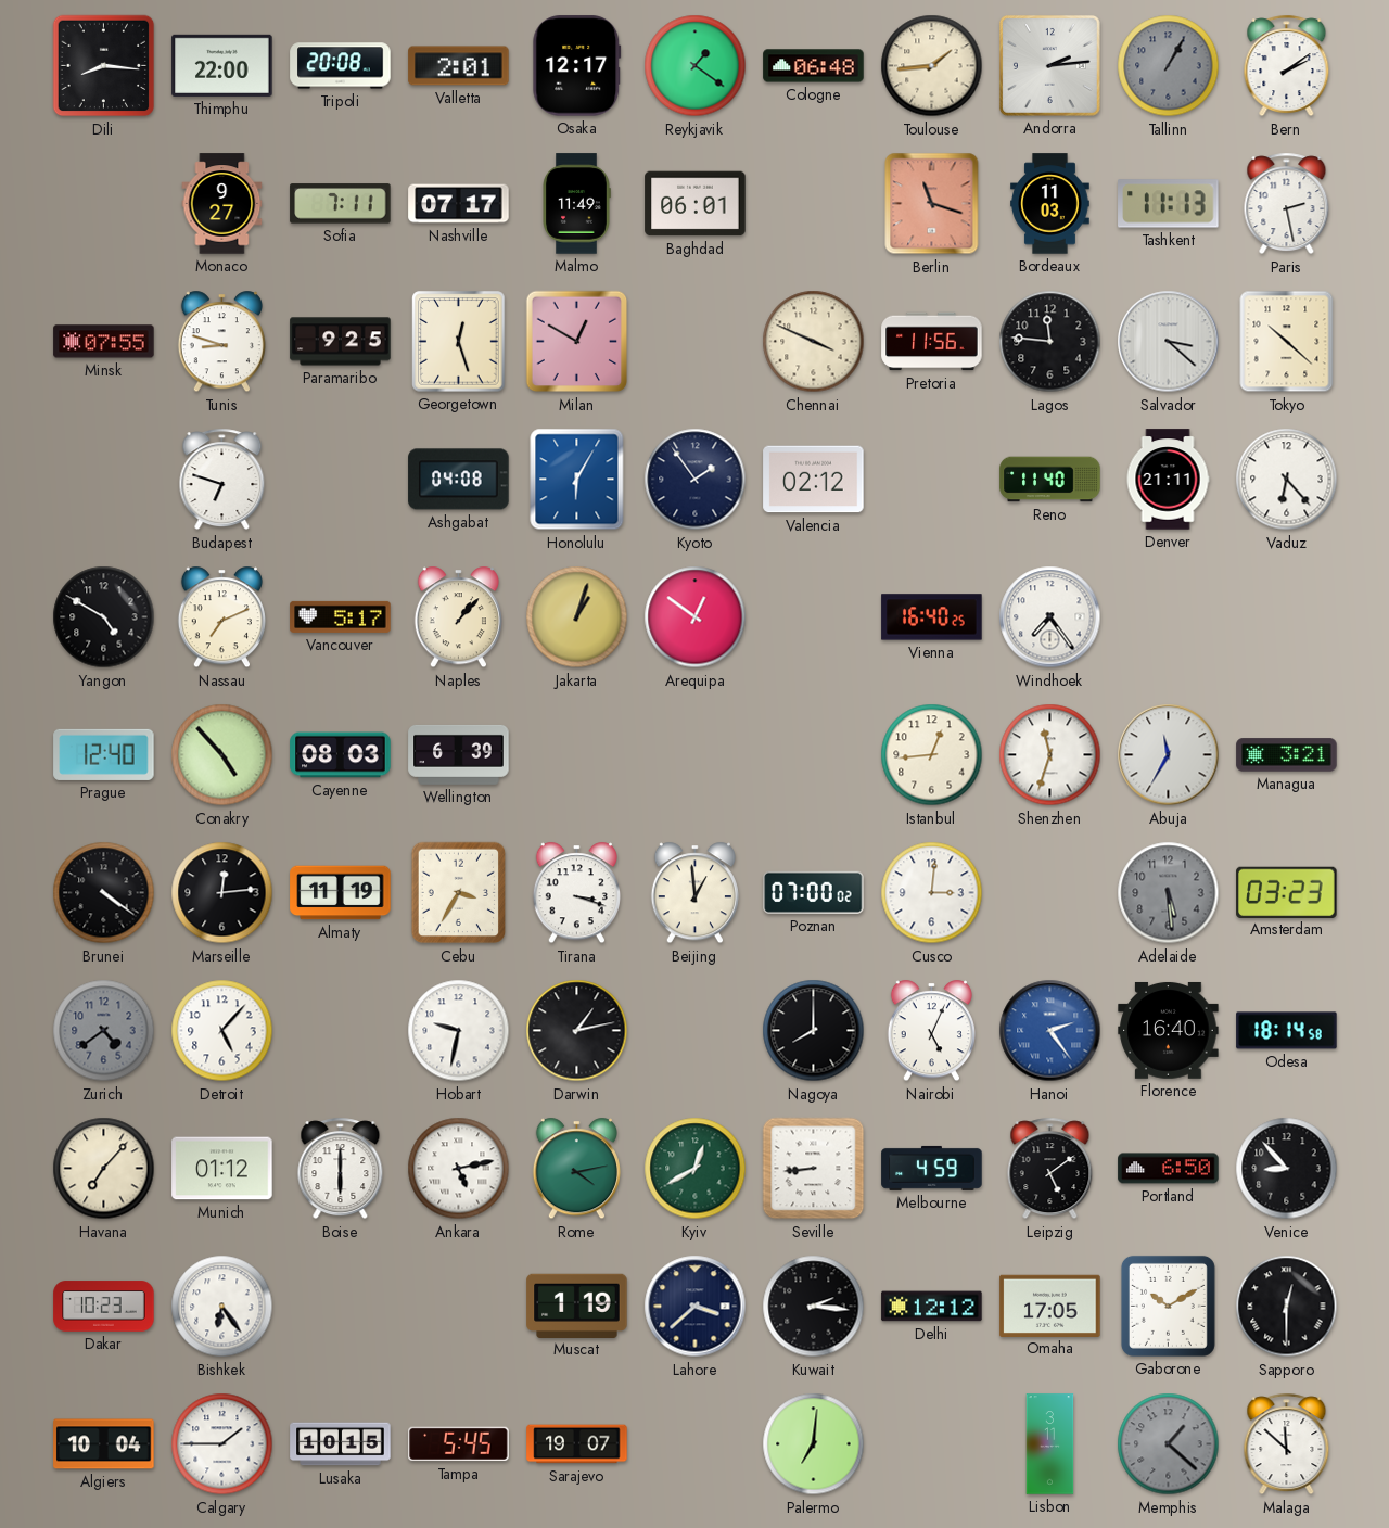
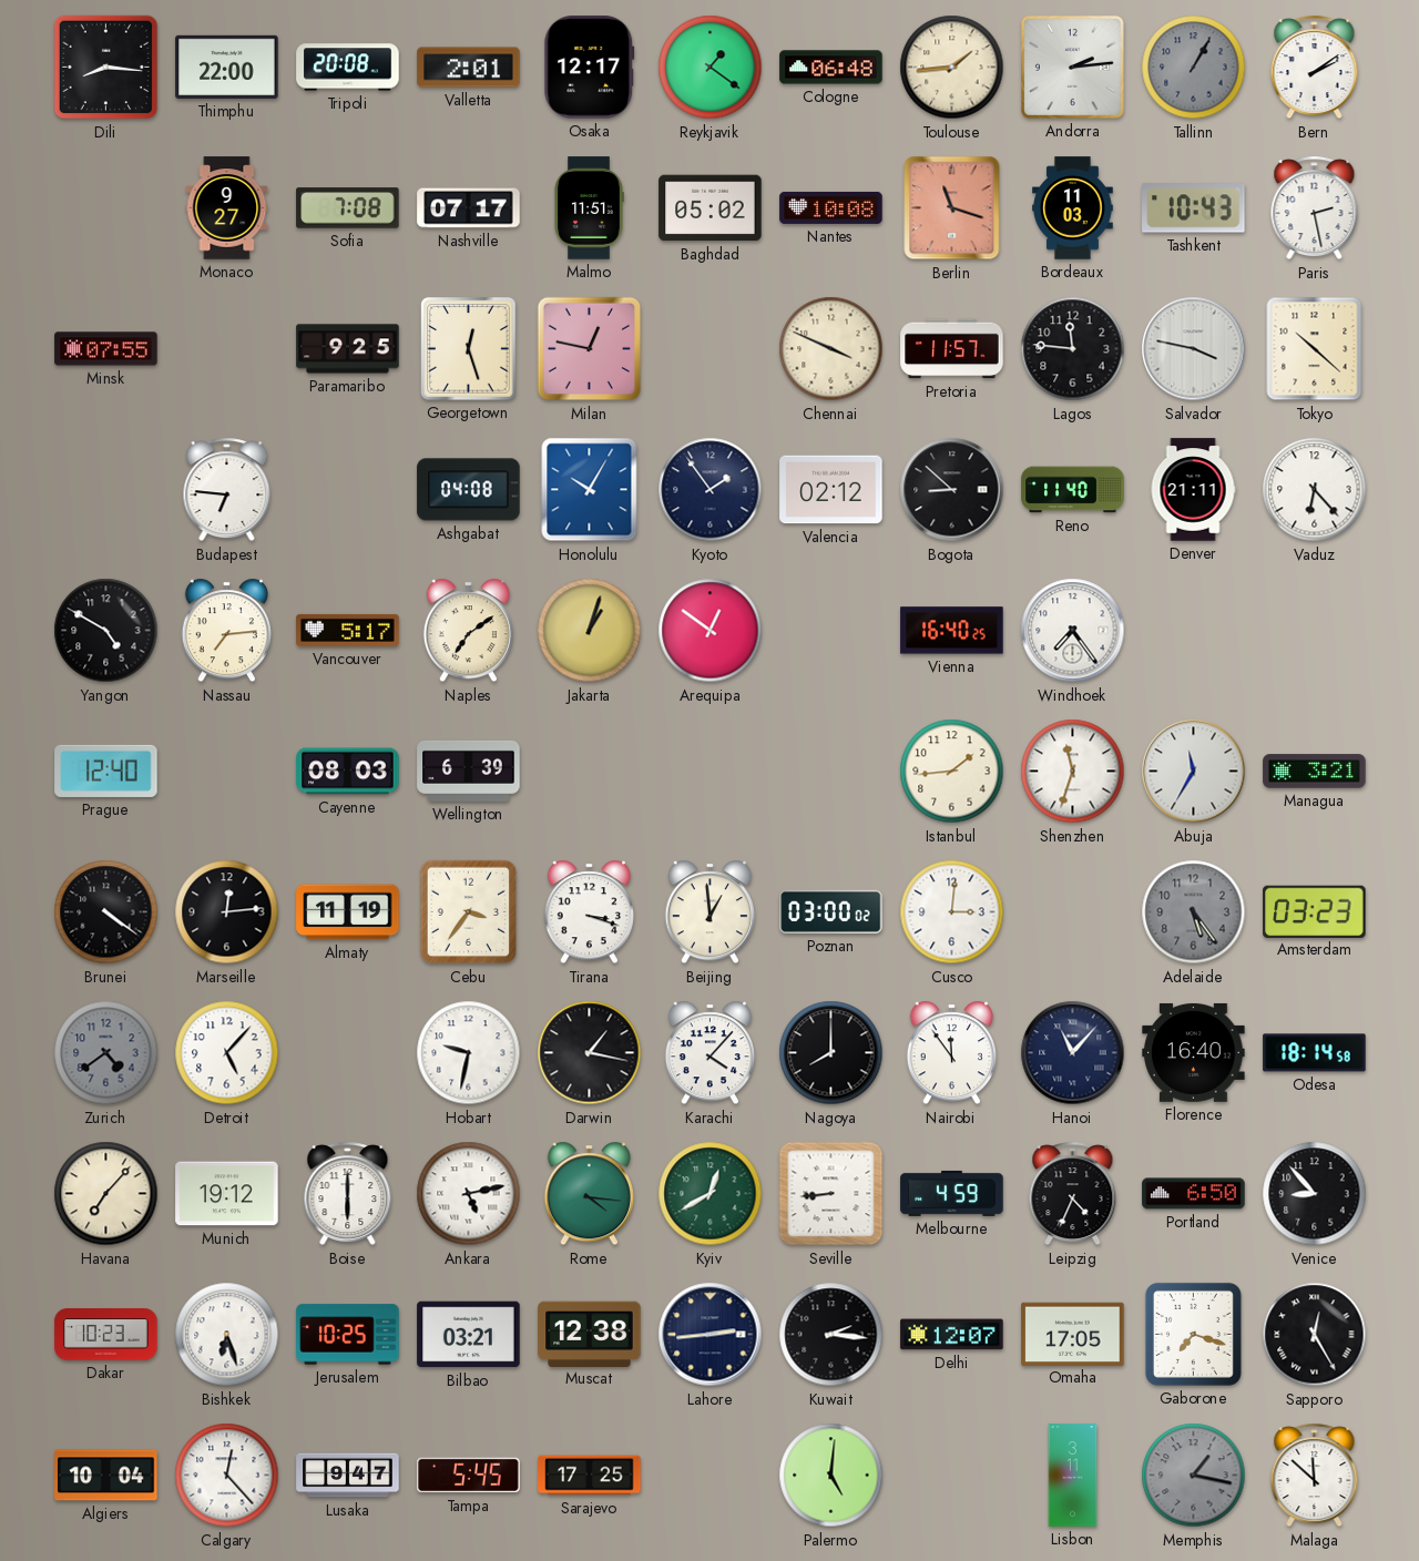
Sofia: 7:11 -> 7:08
Malmo: 11:49 -> 11:51
Baghdad: 06:01 -> 05:02
Nantes: none -> 10:08
Tashkent: 11:13 -> 10:43
Tunis: 8:48 -> none
Milan: 12:50 -> 12:47
Pretoria: 11:56 -> 11:57
Salvador: 3:22 -> 3:47
Budapest: 6:48 -> 6:46
Honolulu: 6:05 -> 10:05
Bogota: none -> 8:52
Nassau: 7:11 -> 7:14
Naples: 1:07 -> 7:09
Conakry: 4:53 -> none
Istanbul: 12:44 -> 1:44
Cebu: 3:35 -> 3:36
Poznan: 07:00 -> 03:00
Adelaide: 5:29 -> 5:24
Darwin: 1:13 -> 1:17
Karachi: none -> 4:07
Nairobi: 5:04 -> 11:54
Hanoi: 2:24 -> 11:07
Hanoi dial: blue -> navy
Munich: 01:12 -> 19:12
Rome: 4:13 -> 4:16
Leipzig: 5:09 -> 4:34
Bishkek: 6:24 -> 6:27
Jerusalem: none -> 10:25
Bilbao: none -> 03:21
Muscat: 1:19 -> 12:38
Lahore: 3:38 -> 2:44
Delhi: 12:12 -> 12:07
Gaborone: 10:10 -> 7:18
Sapporo: 12:30 -> 12:25
Calgary: 1:45 -> 12:23
Lusaka: 10:15 -> 9:47
Sarajevo: 19:07 -> 17:25
Palermo: 7:01 -> 5:01
Memphis: 1:22 -> 1:17
